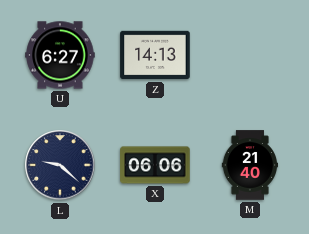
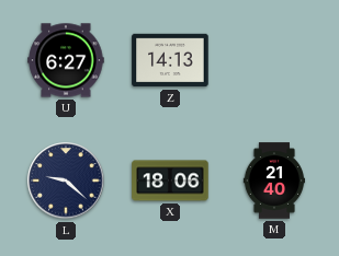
X: 06:06 -> 18:06
